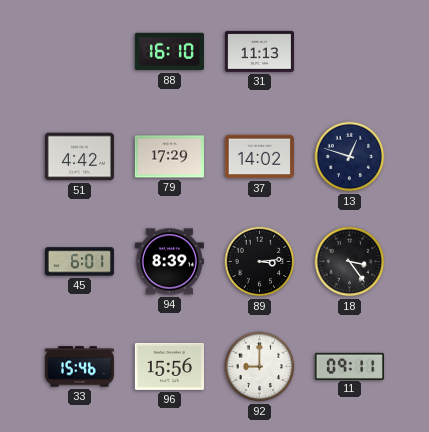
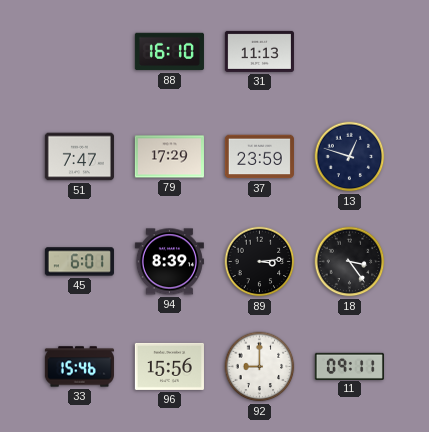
51: 4:42 -> 7:47
37: 14:02 -> 23:59
